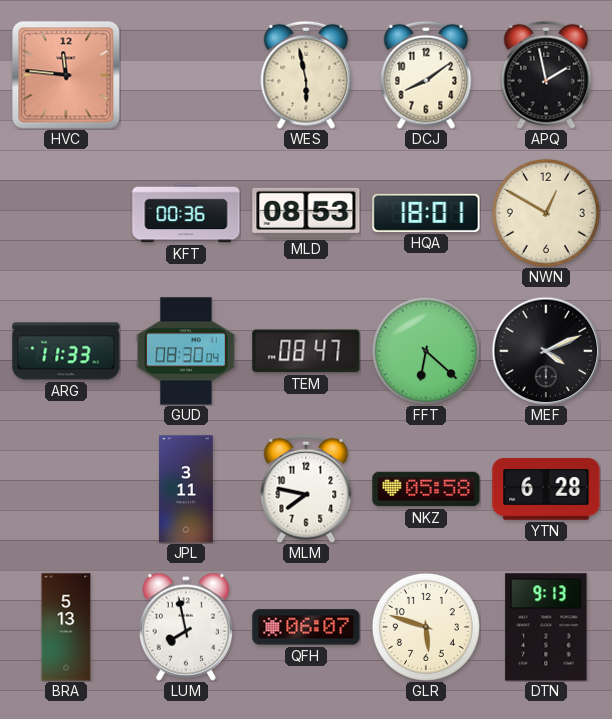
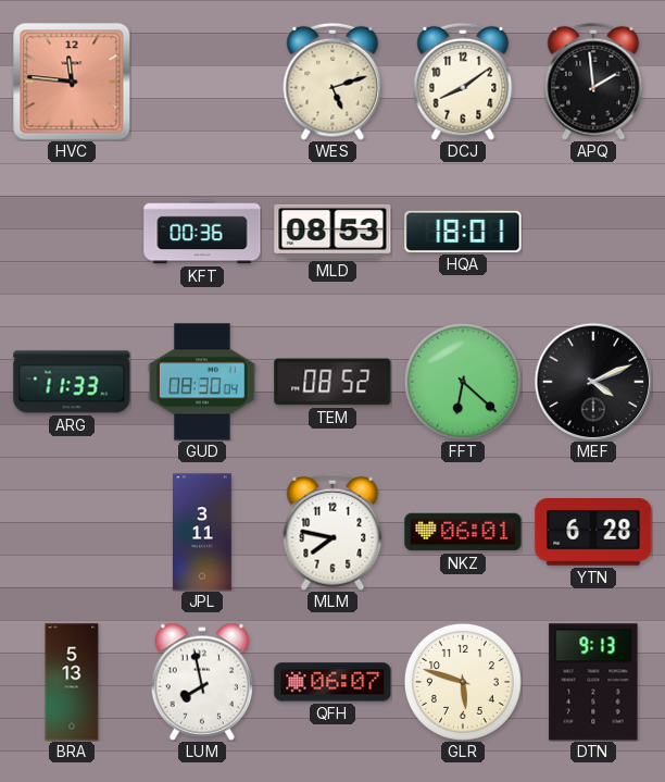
WES: 5:58 -> 5:12
APQ: 1:58 -> 1:59
NWN: 12:50 -> none
TEM: 08:47 -> 08:52
NKZ: 05:58 -> 06:01
